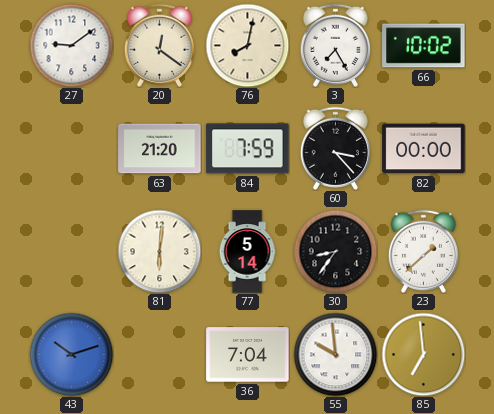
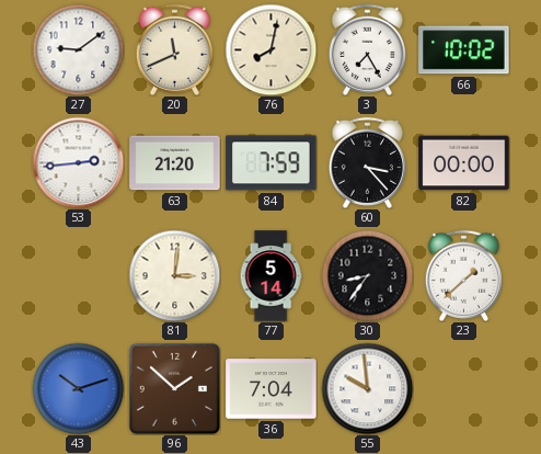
20: 12:21 -> 11:41
53: none -> 2:44
81: 6:01 -> 3:01
96: none -> 1:52
85: 6:59 -> none
